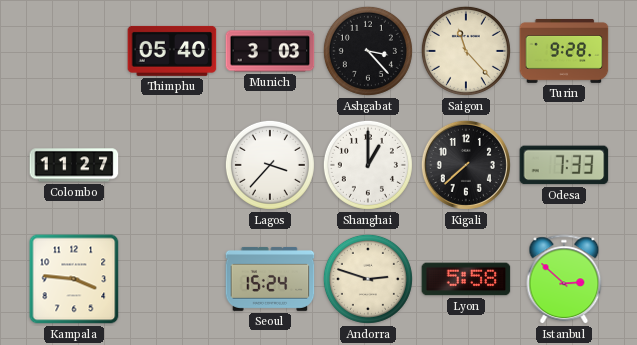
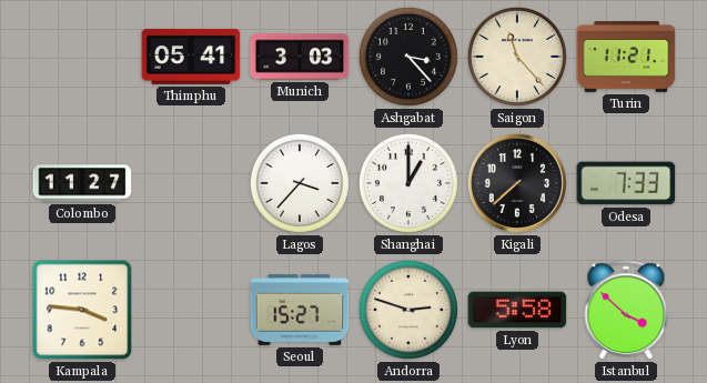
Thimphu: 05:40 -> 05:41
Turin: 9:28 -> 11:21
Seoul: 15:24 -> 15:27
Istanbul: 2:52 -> 3:52
